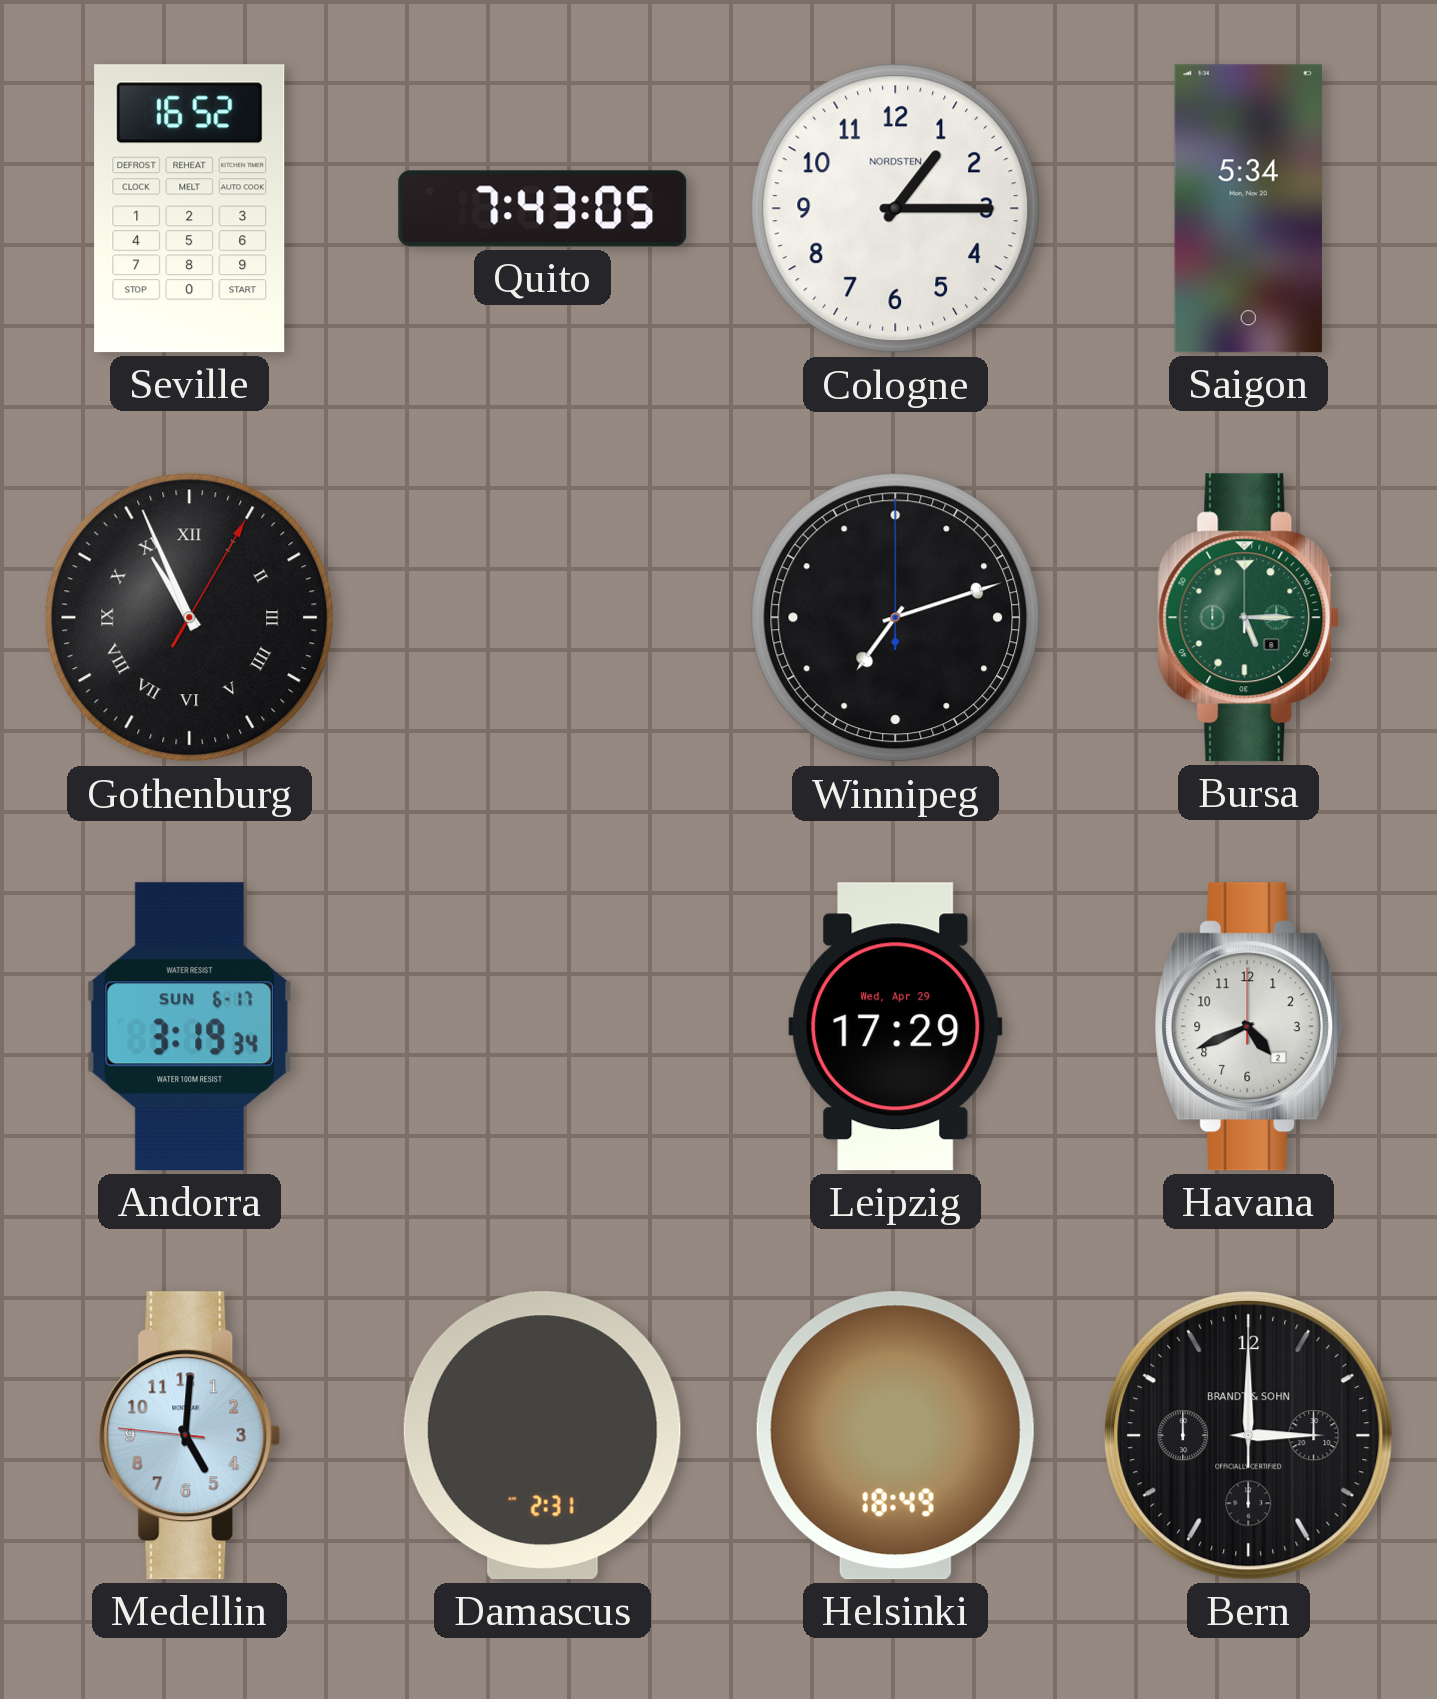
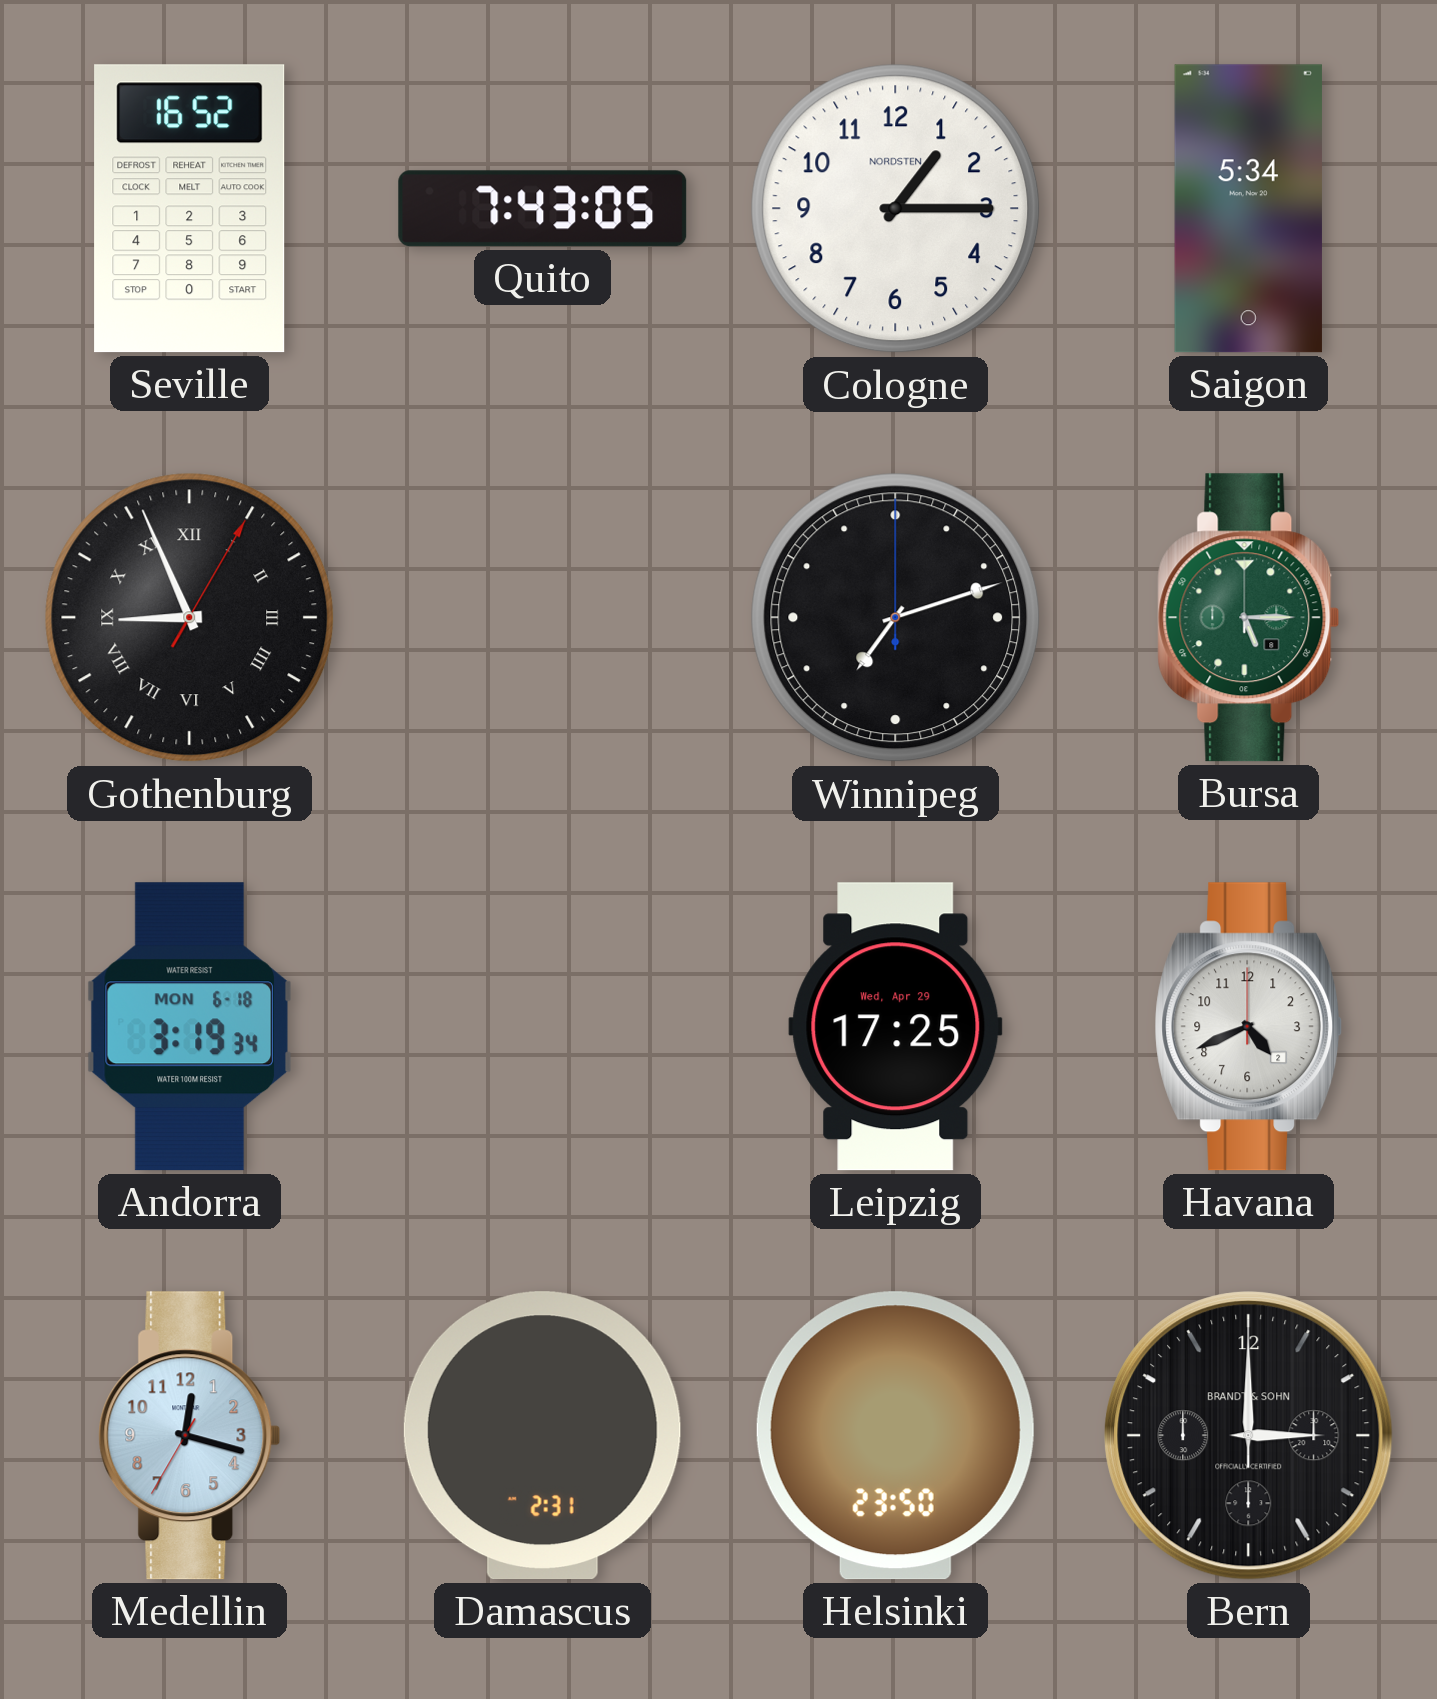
Gothenburg: 10:56 -> 8:56
Andorra date: SUN 6-17 -> MON 6-18
Leipzig: 17:29 -> 17:25
Medellin: 5:00 -> 12:17
Helsinki: 18:49 -> 23:50
